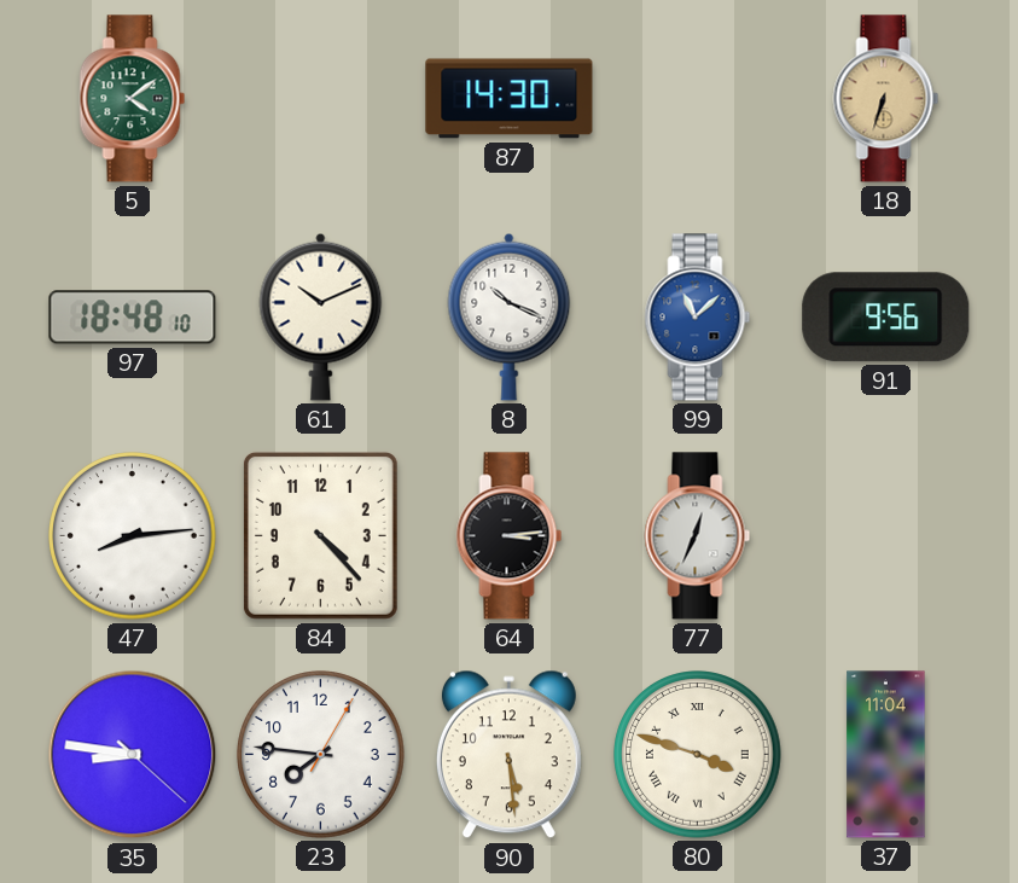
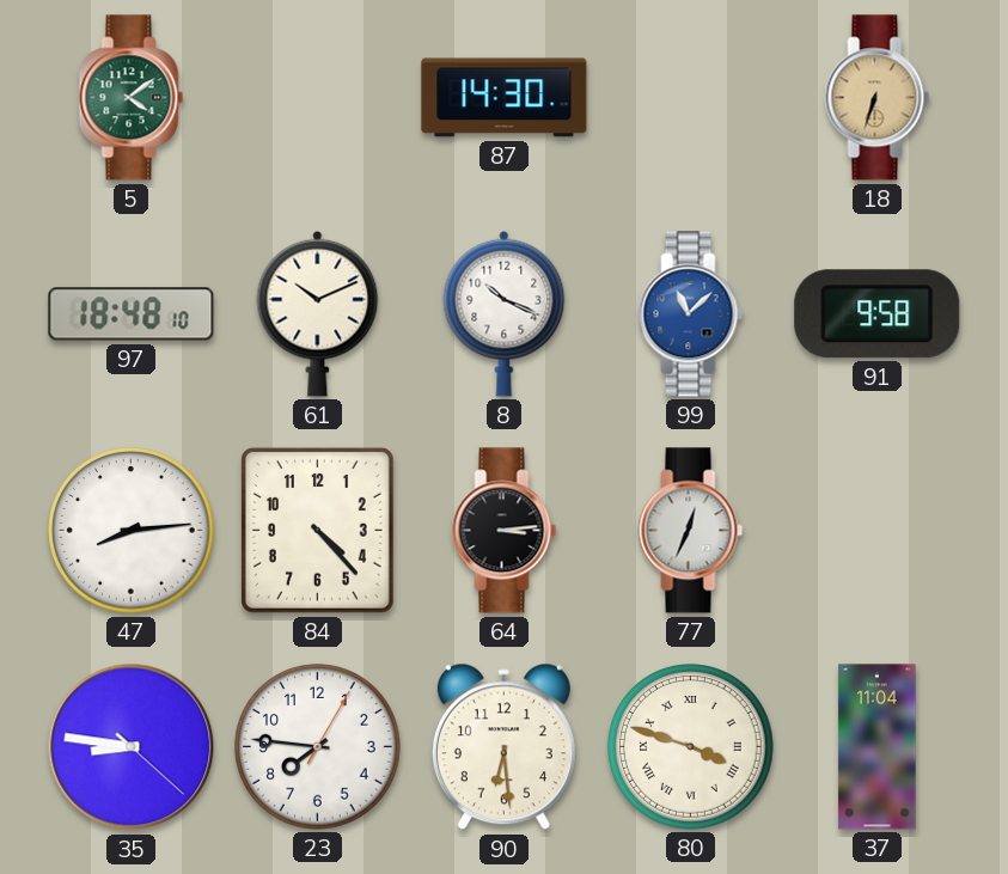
91: 9:56 -> 9:58
90: 5:29 -> 6:29
